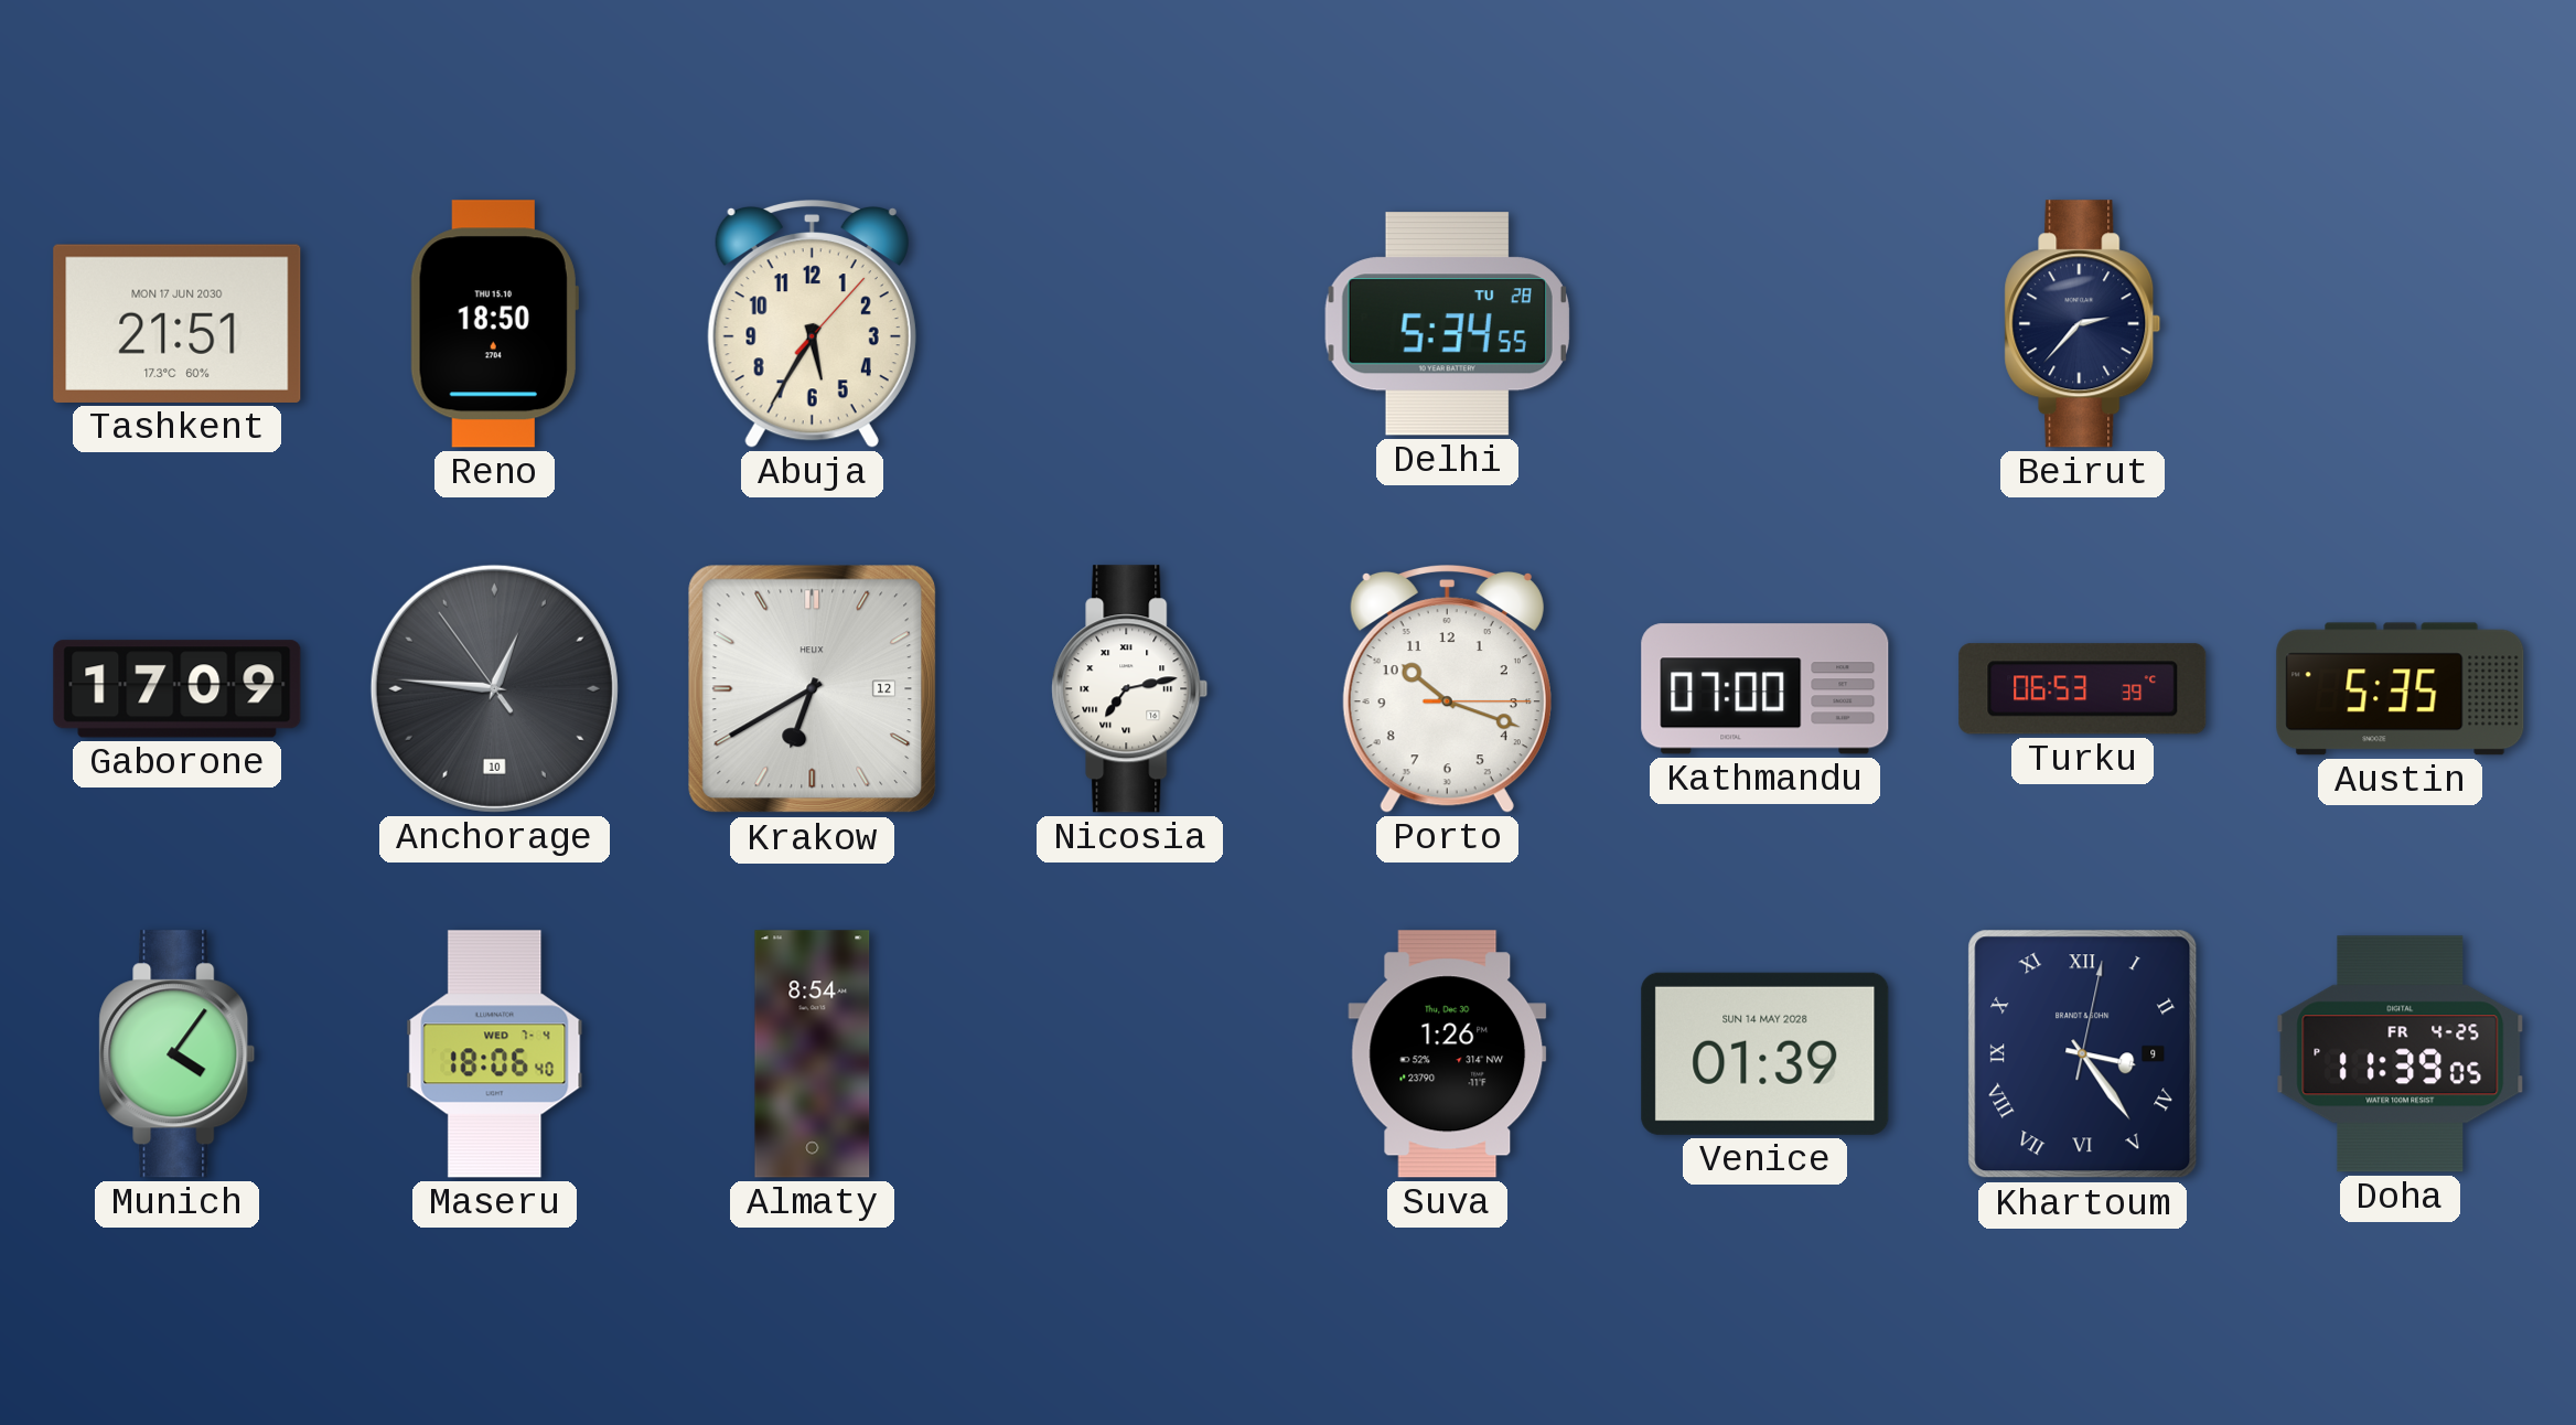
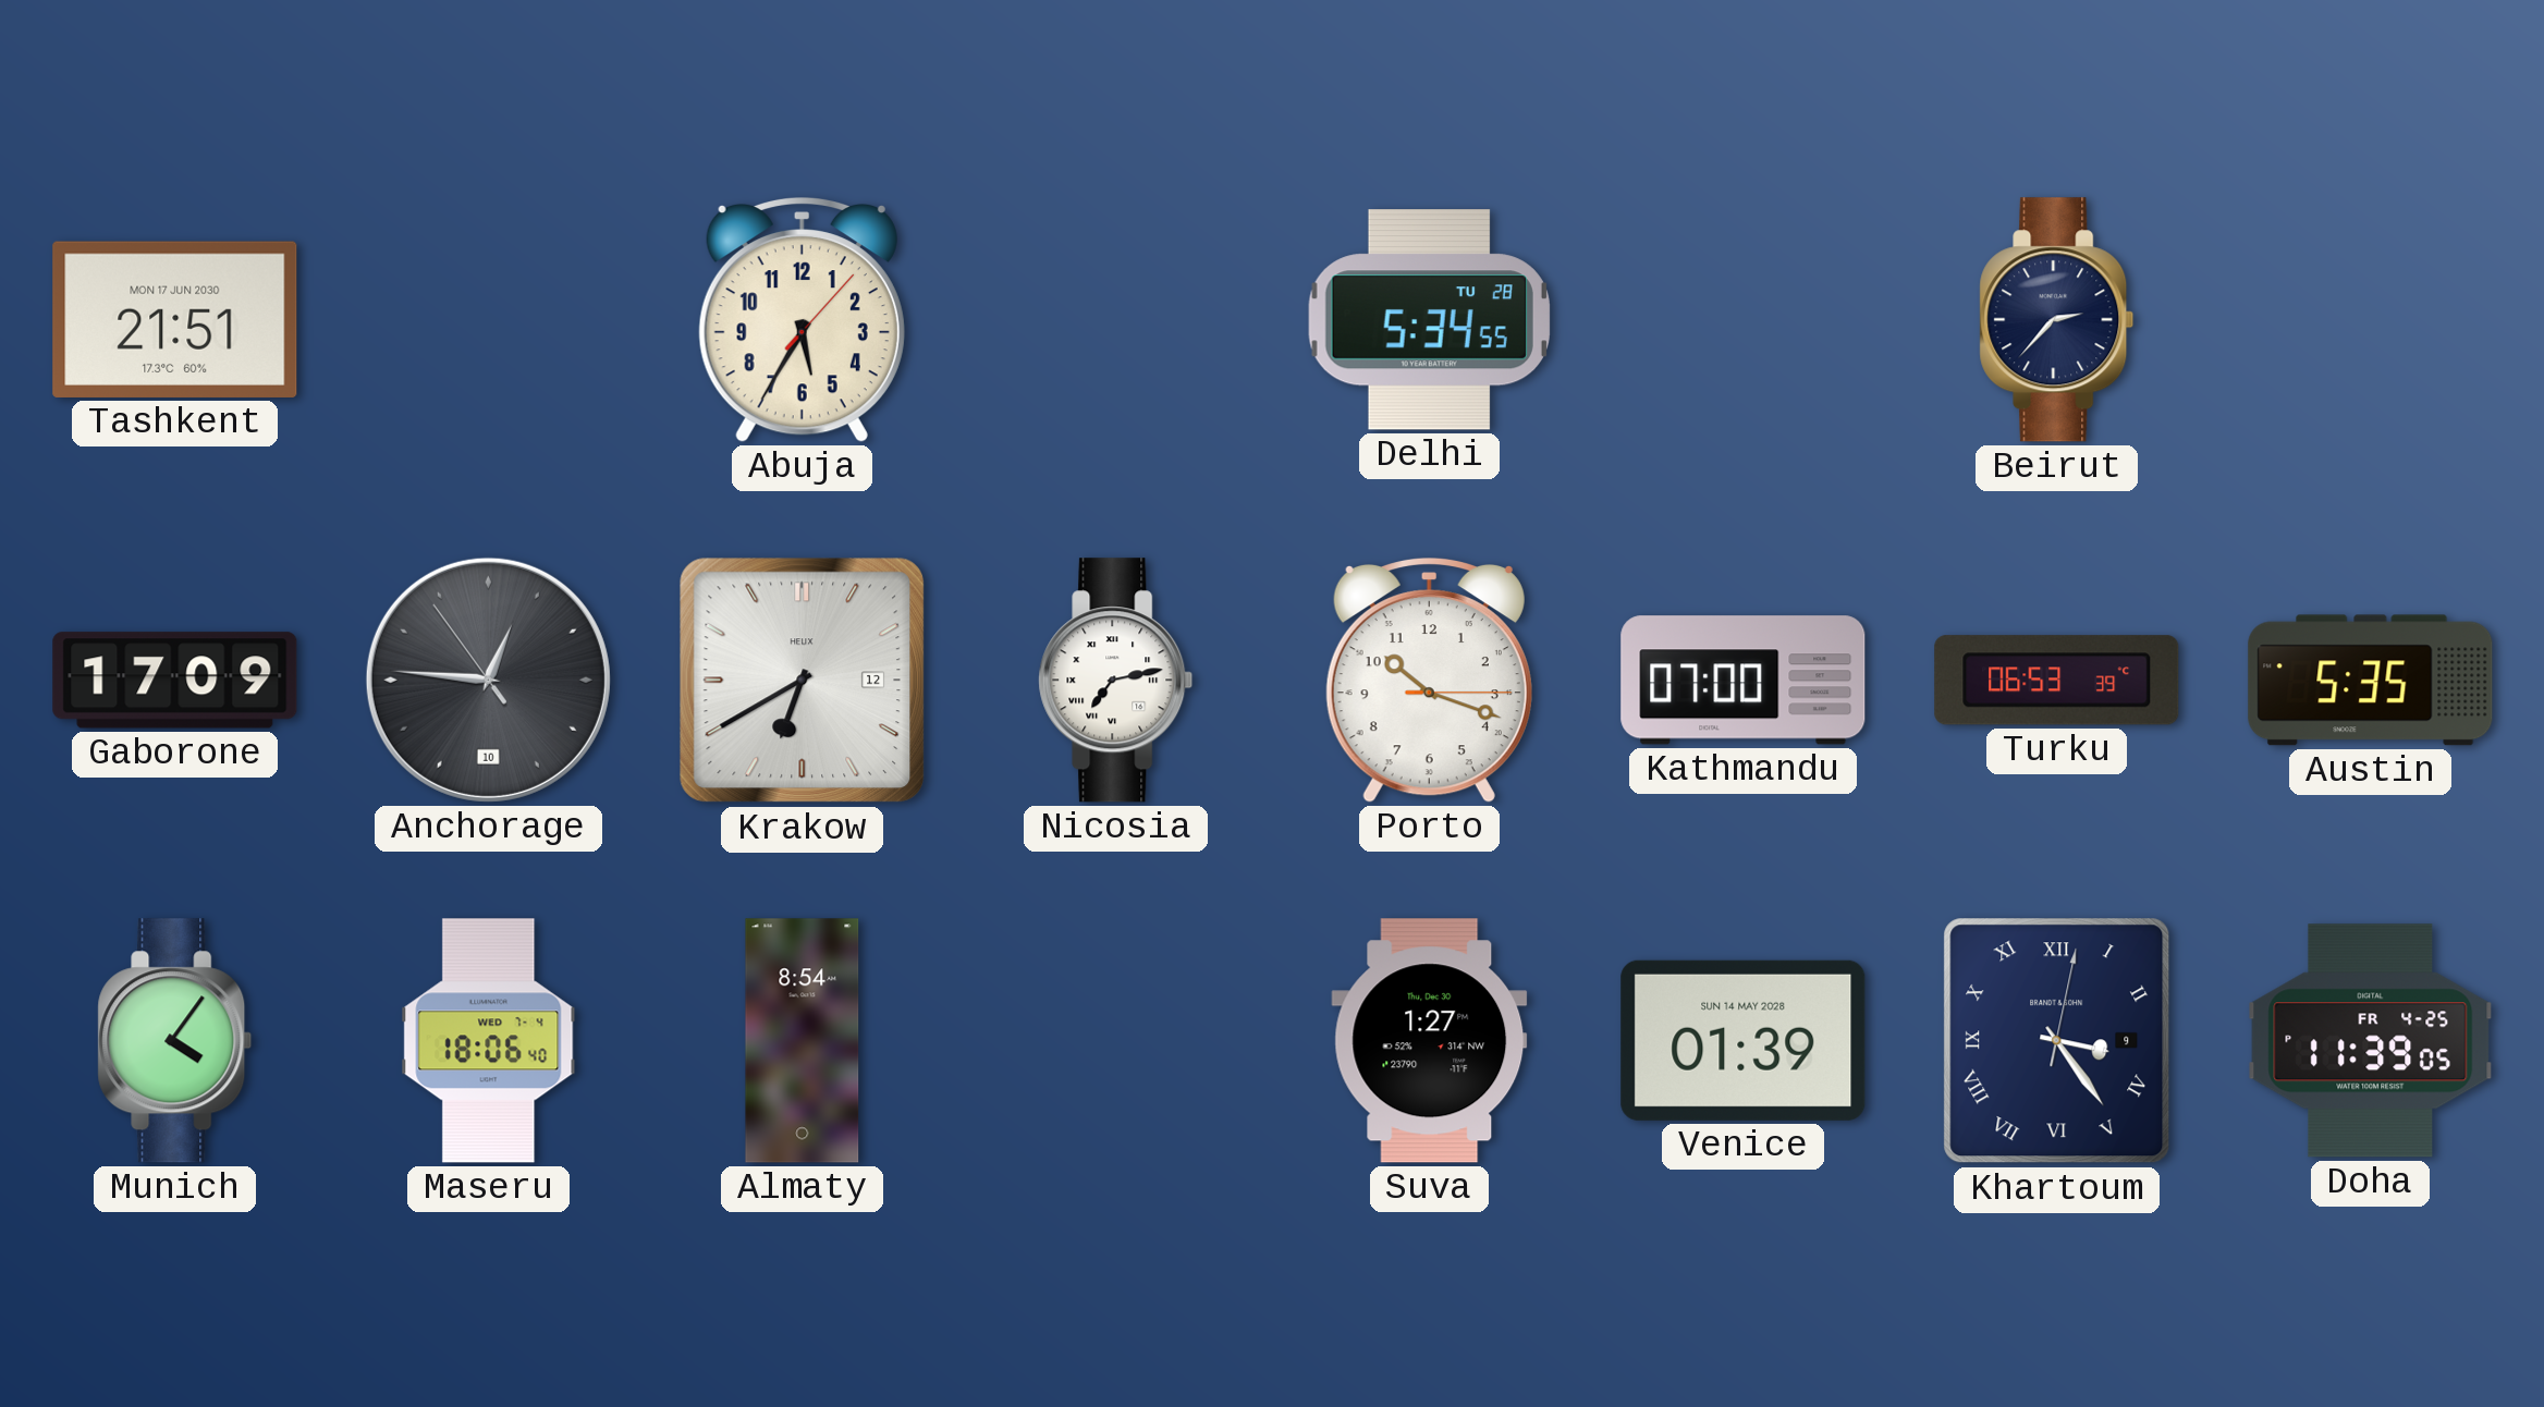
Reno: 18:50 -> none
Suva: 1:26 -> 1:27
